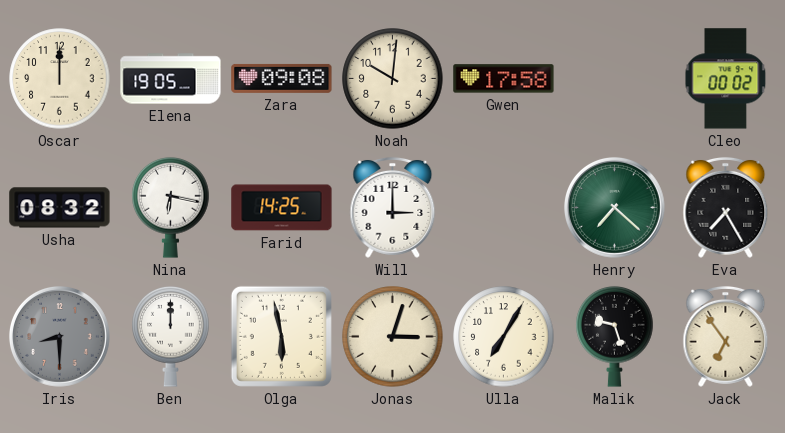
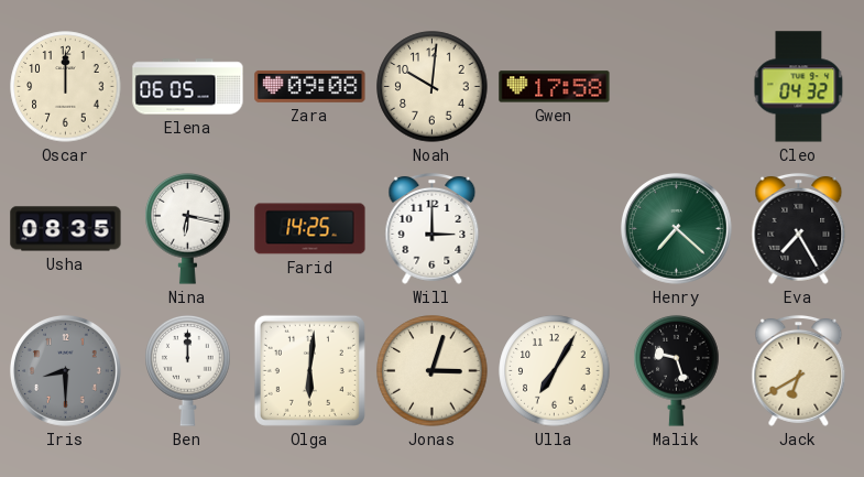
Elena: 19:05 -> 06:05
Cleo: 00:02 -> 04:32
Usha: 08:32 -> 08:35
Olga: 5:58 -> 6:01
Jack: 6:54 -> 6:40
